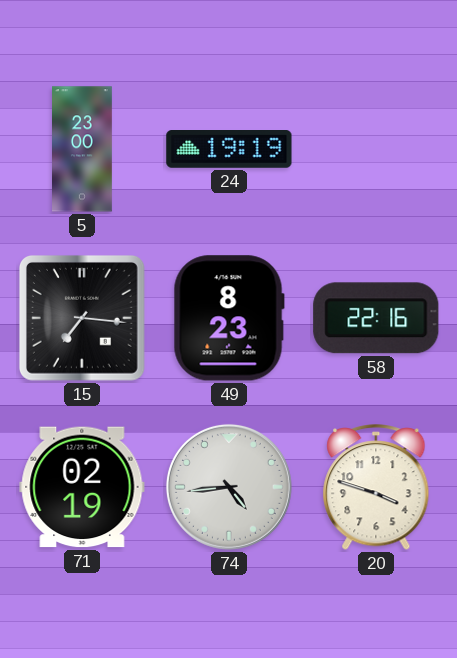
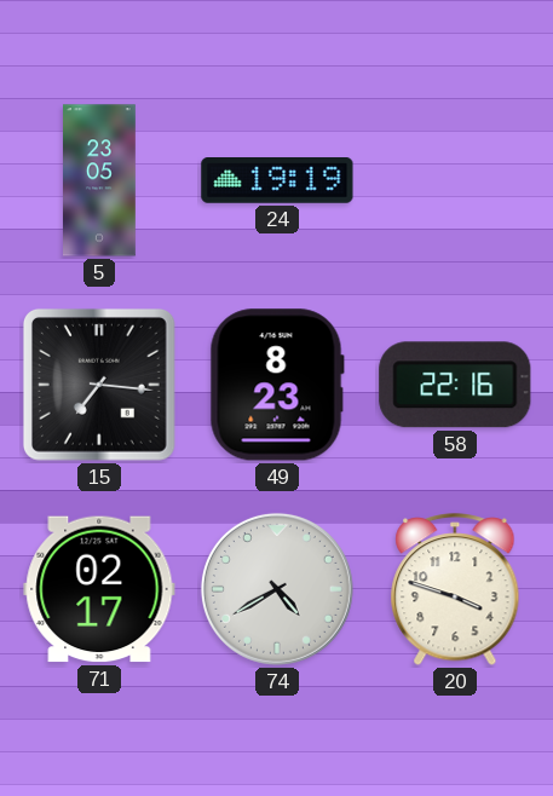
5: 23:00 -> 23:05
71: 02:19 -> 02:17
74: 4:44 -> 4:40
